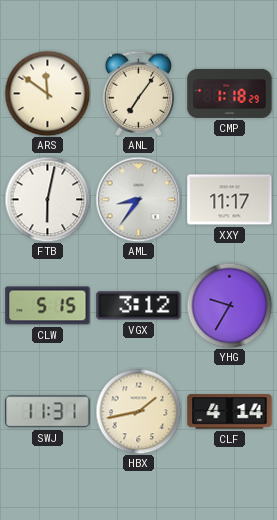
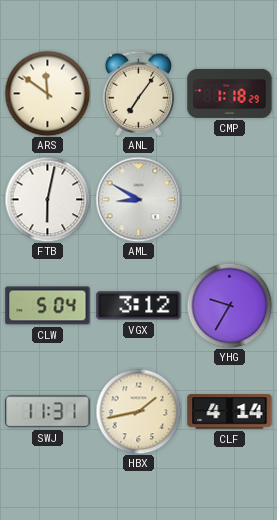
AML: 8:36 -> 8:50
XXY: 11:17 -> none
CLW: 5:15 -> 5:04
